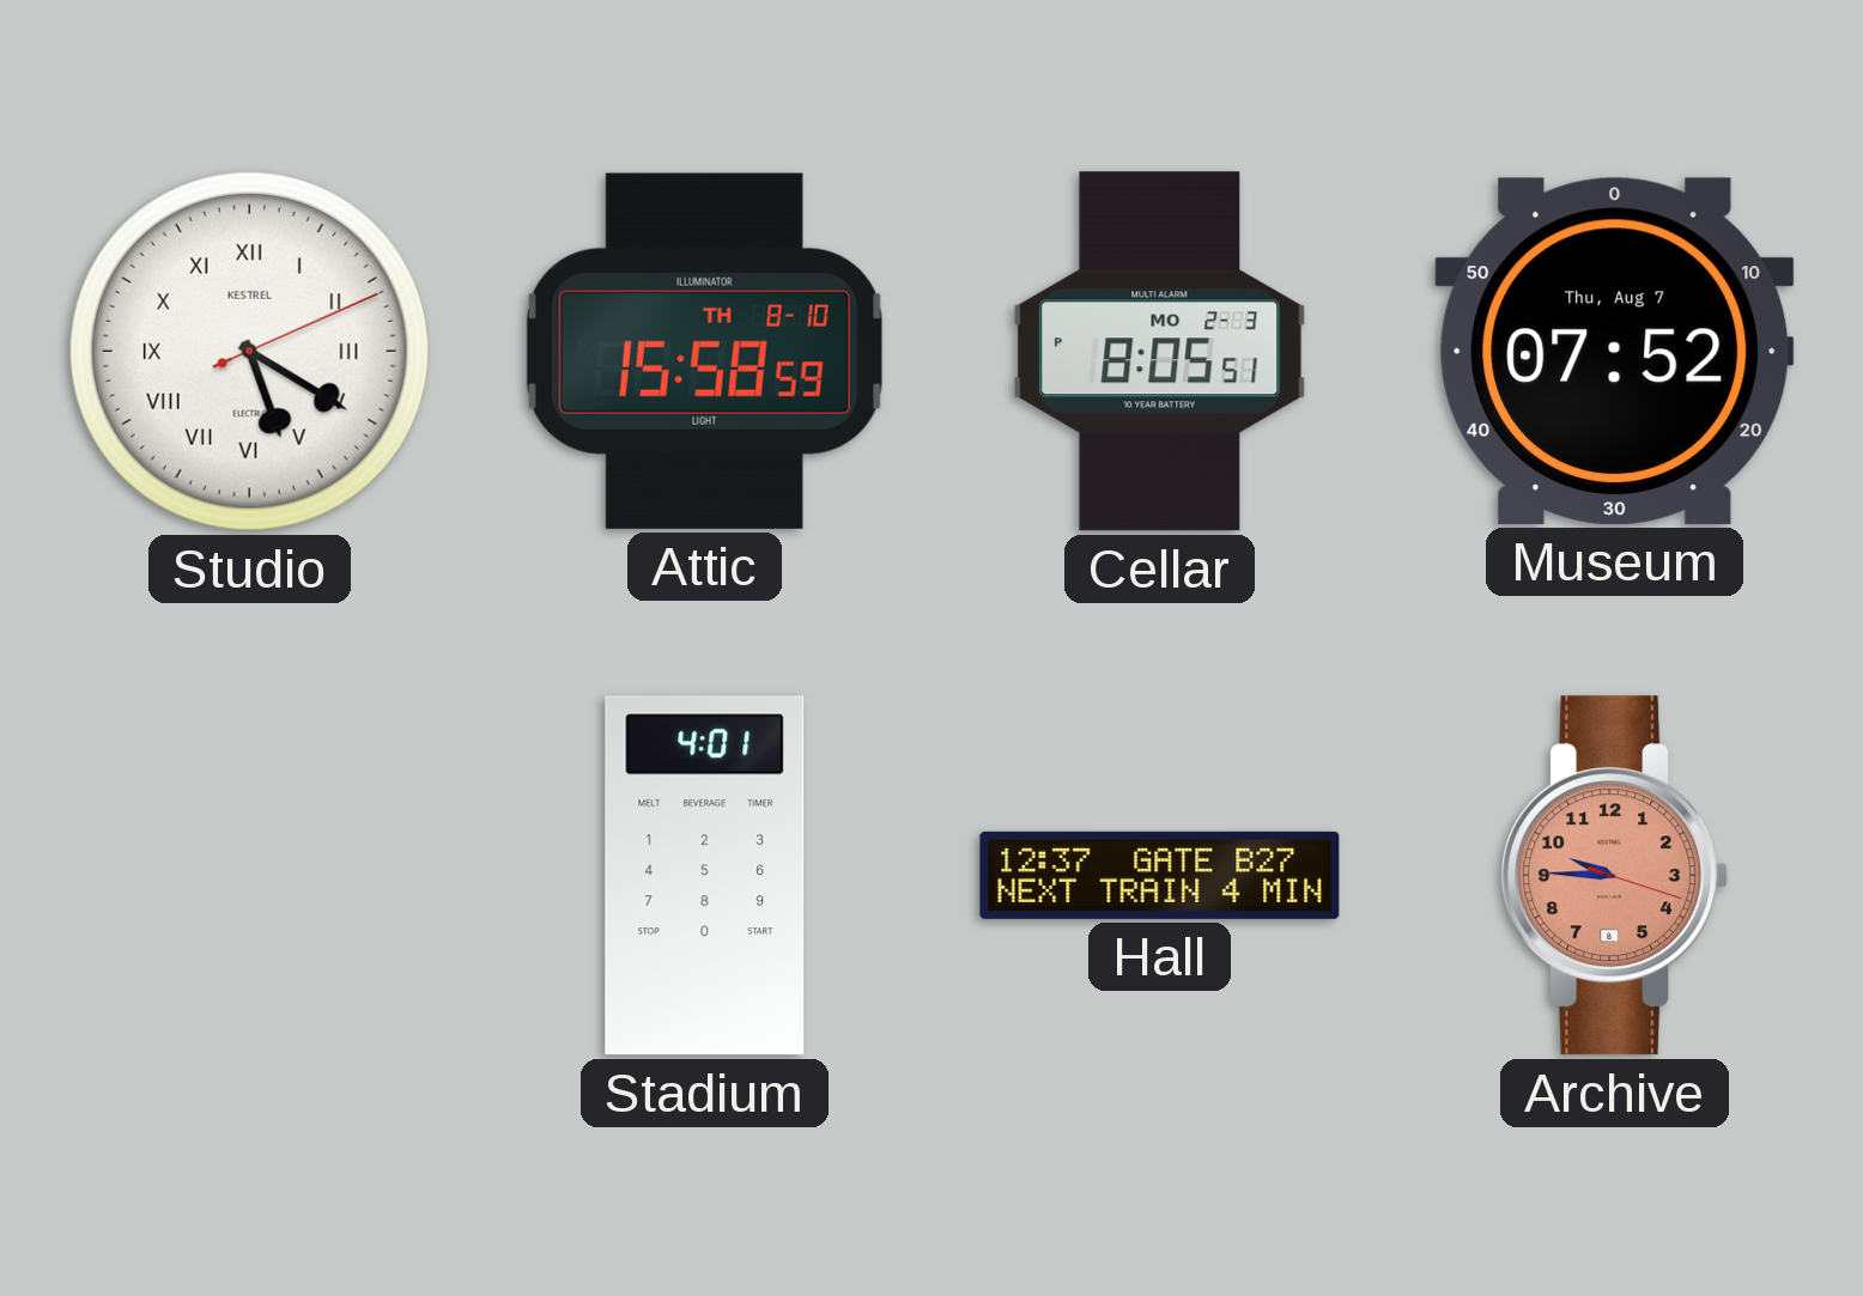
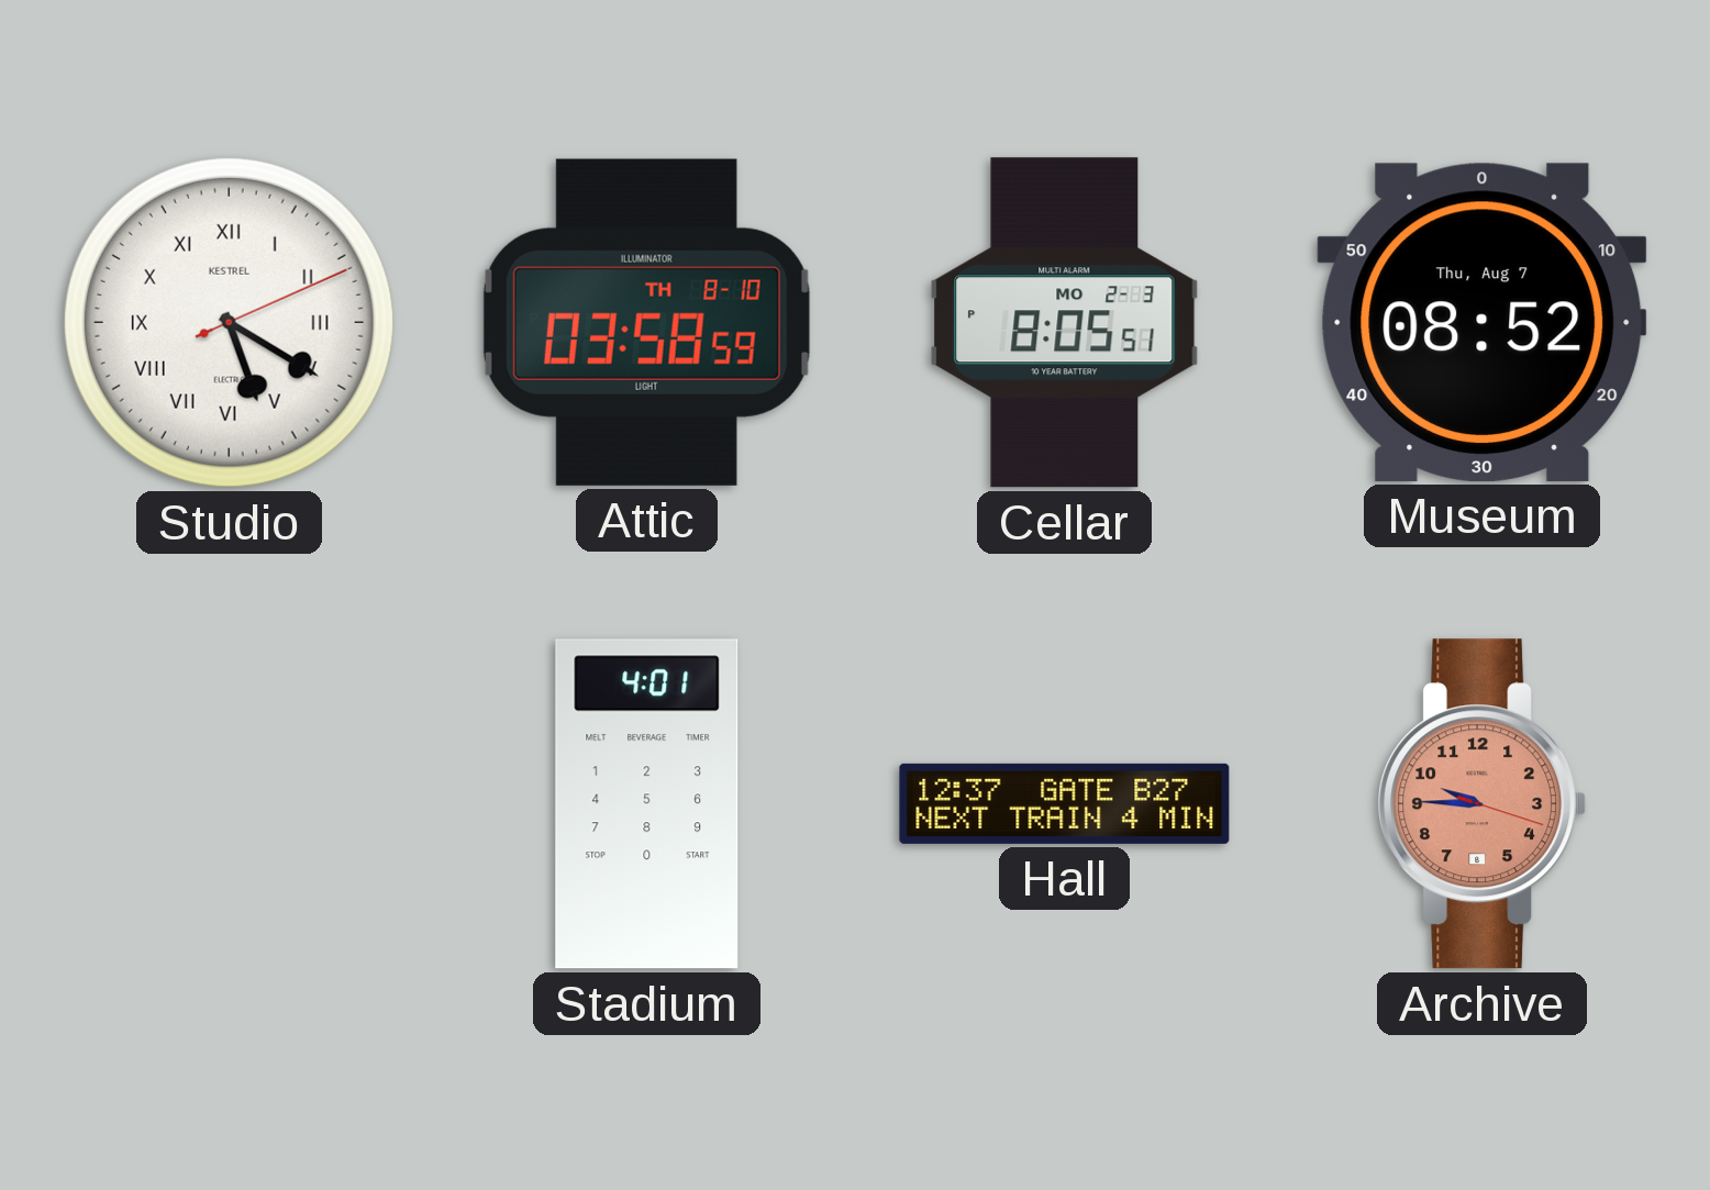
Attic: 15:58 -> 03:58
Museum: 07:52 -> 08:52
